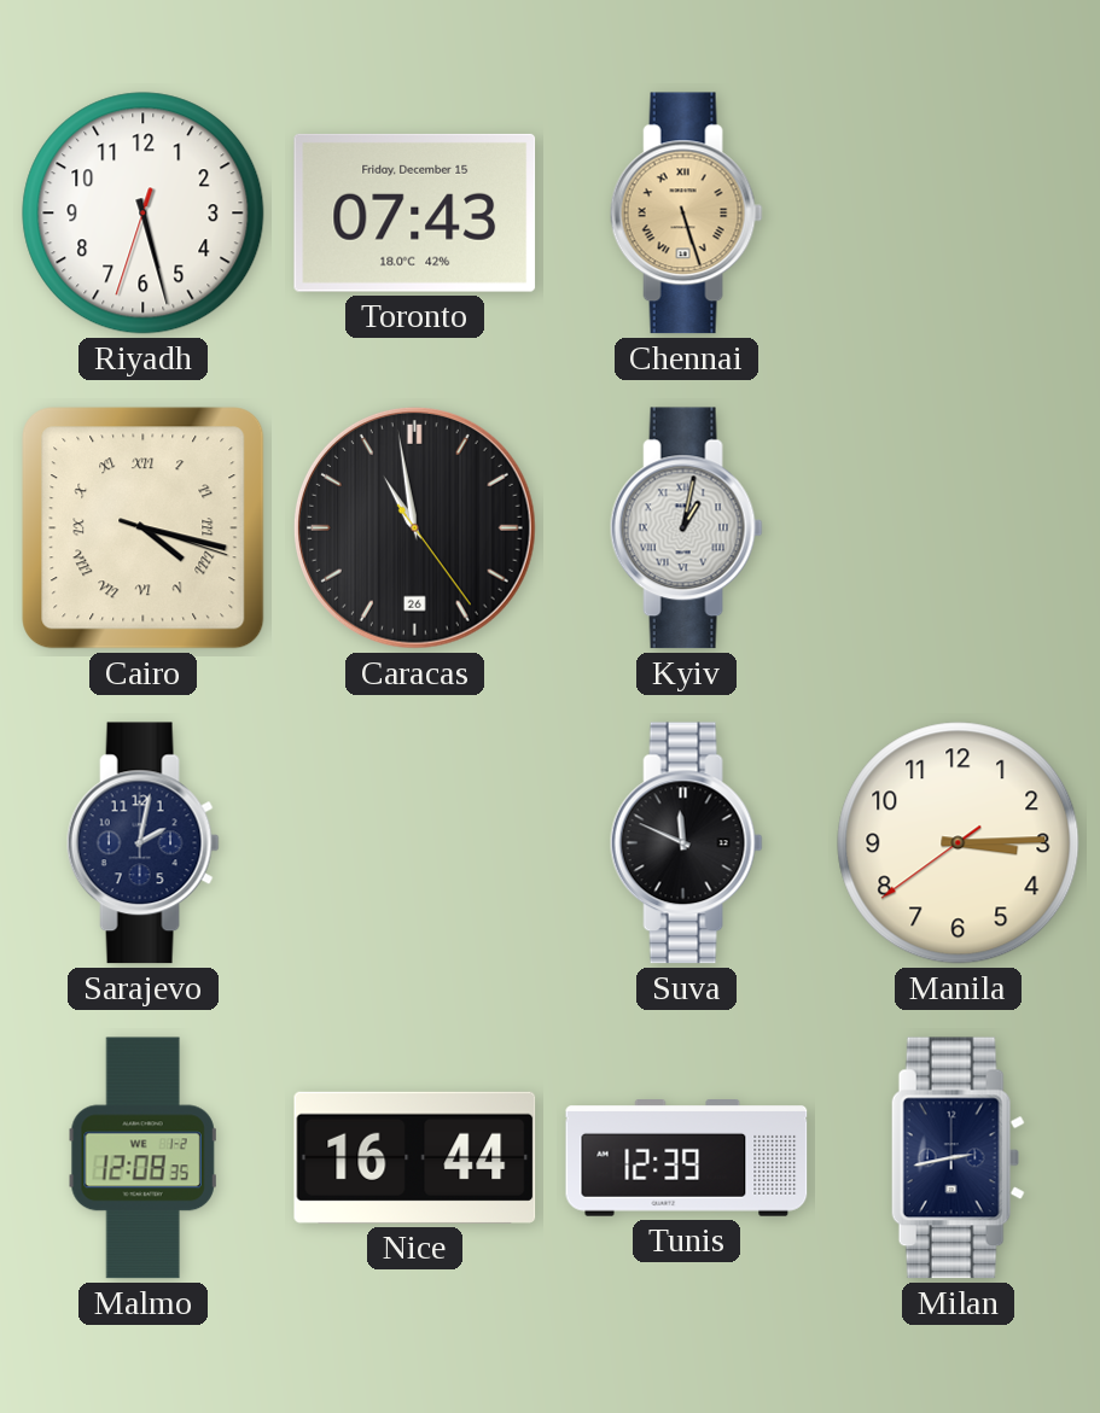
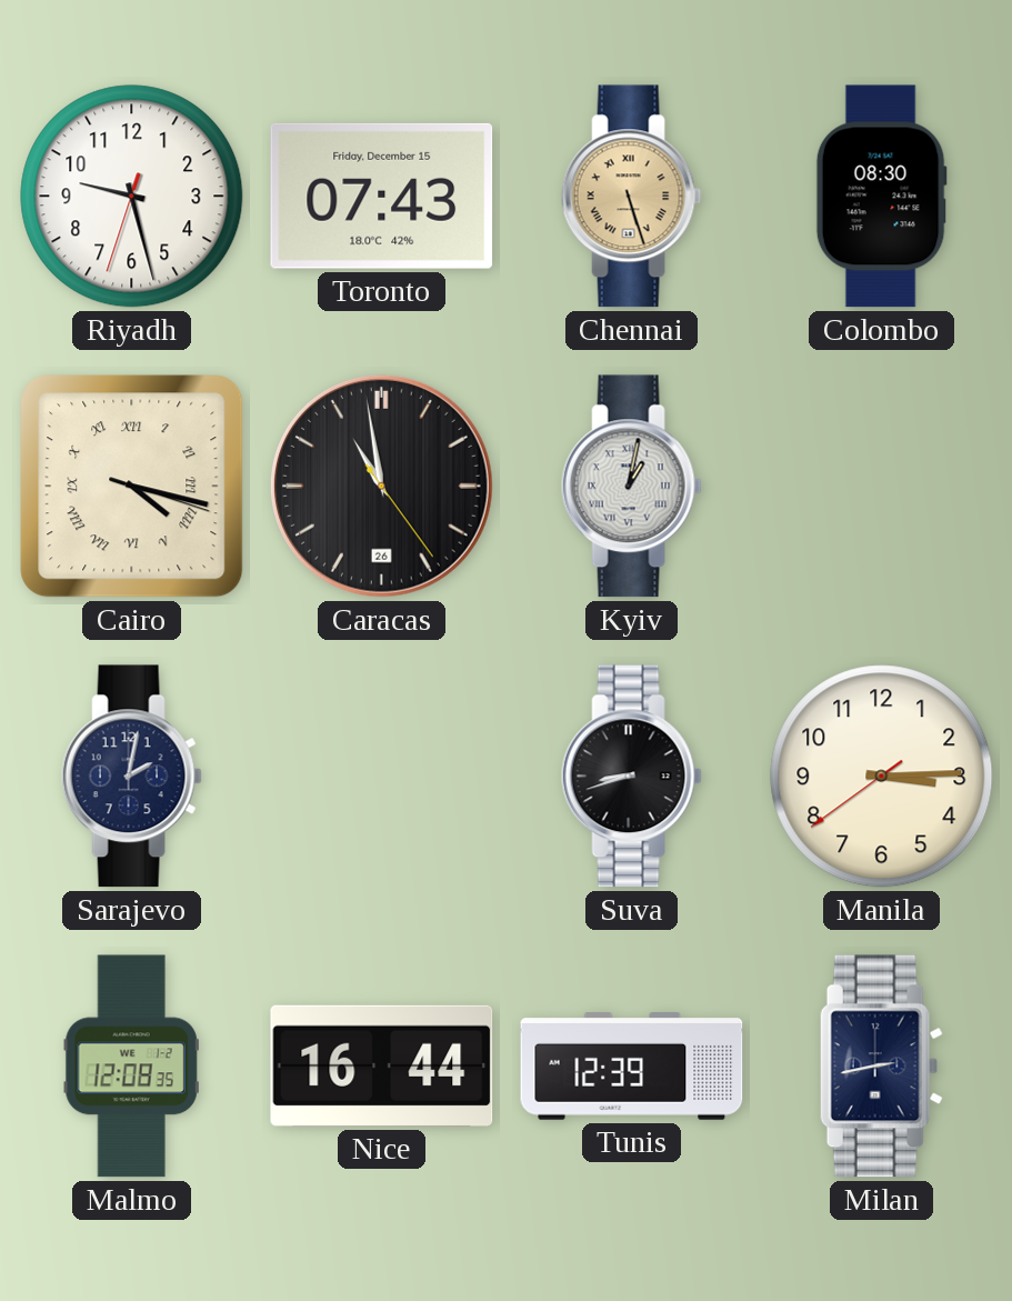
Riyadh: 5:27 -> 9:27
Colombo: none -> 08:30
Suva: 11:49 -> 8:42
